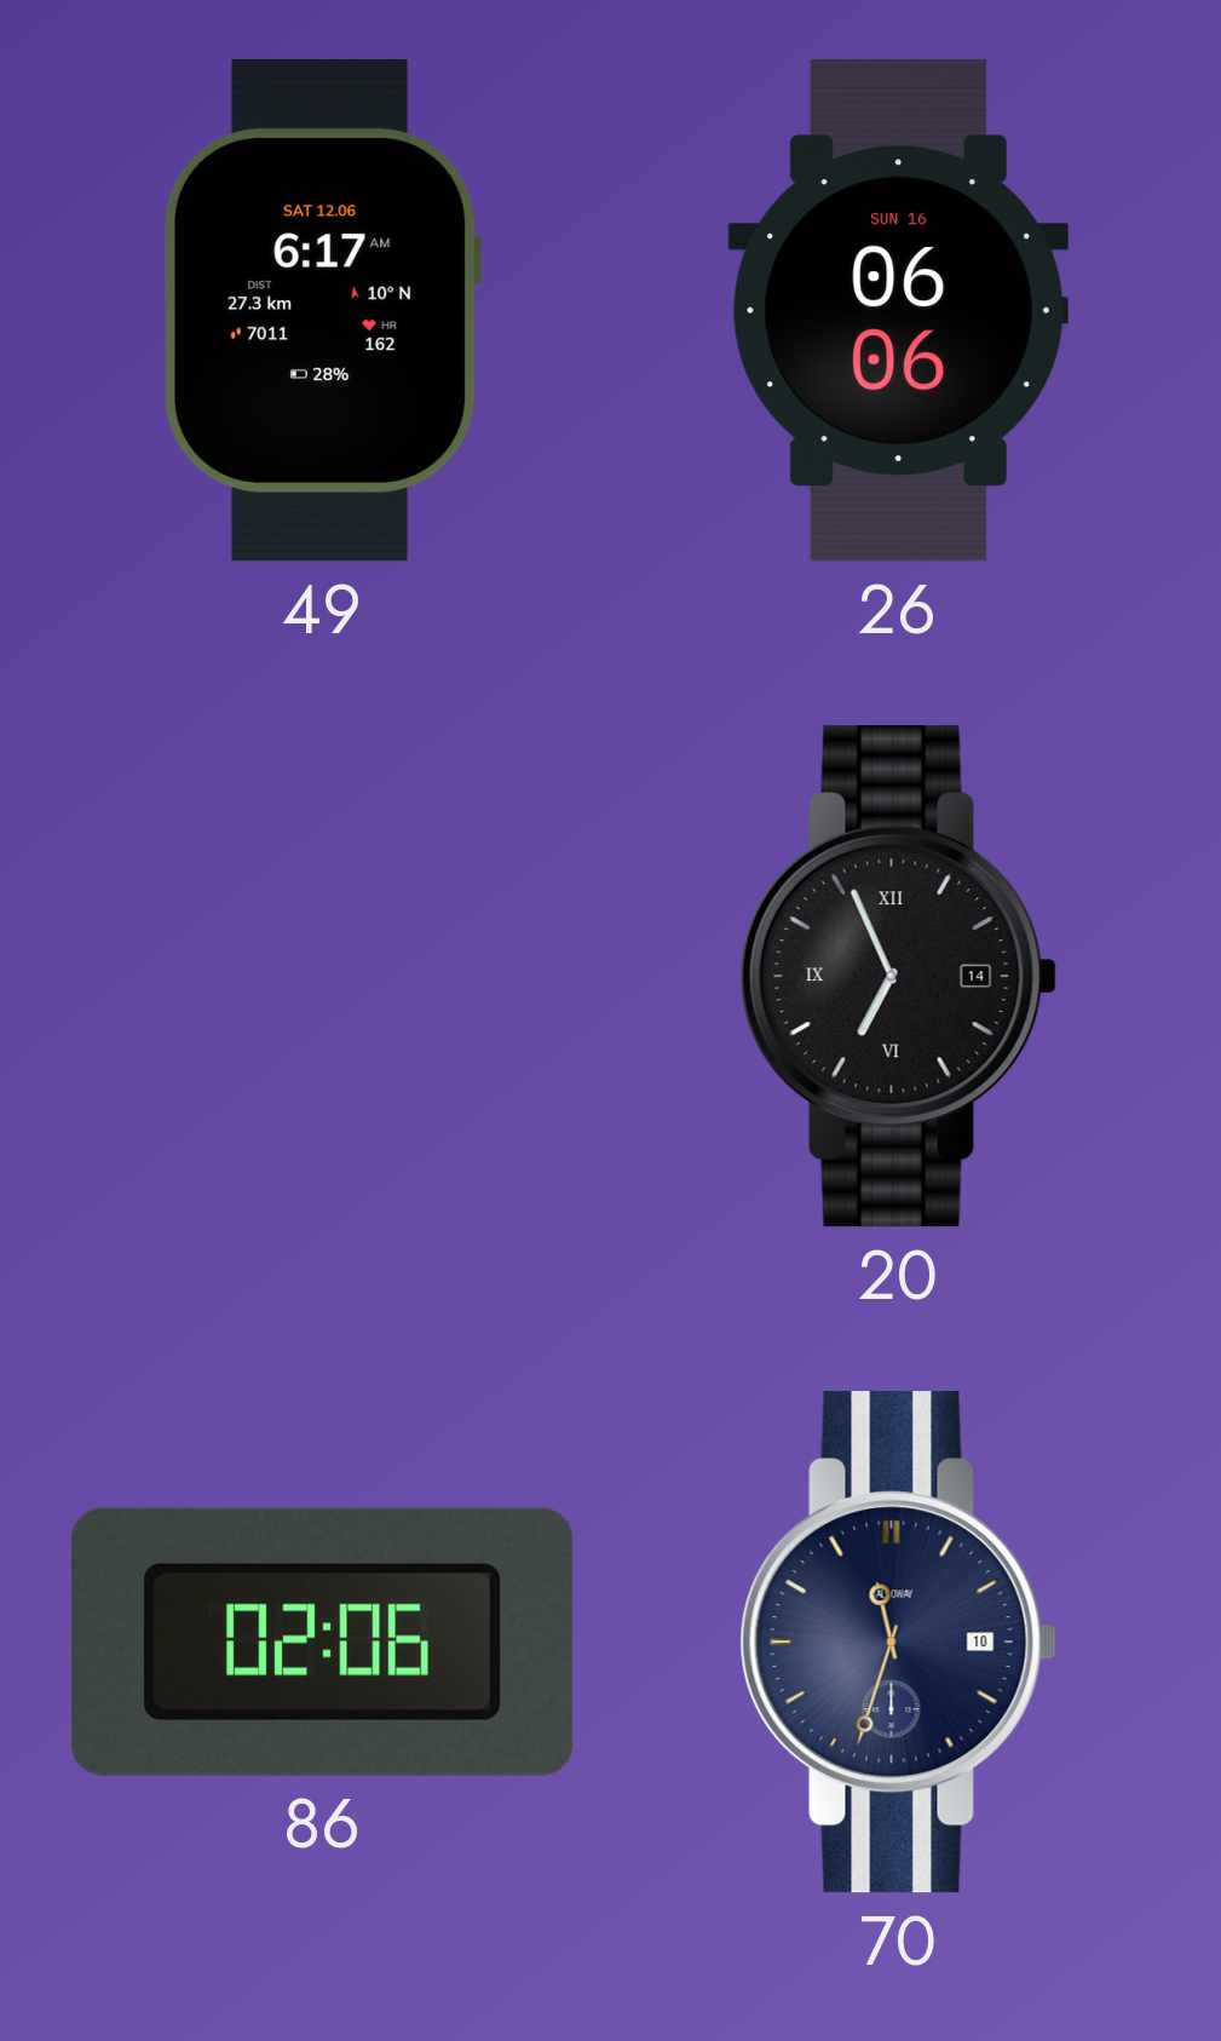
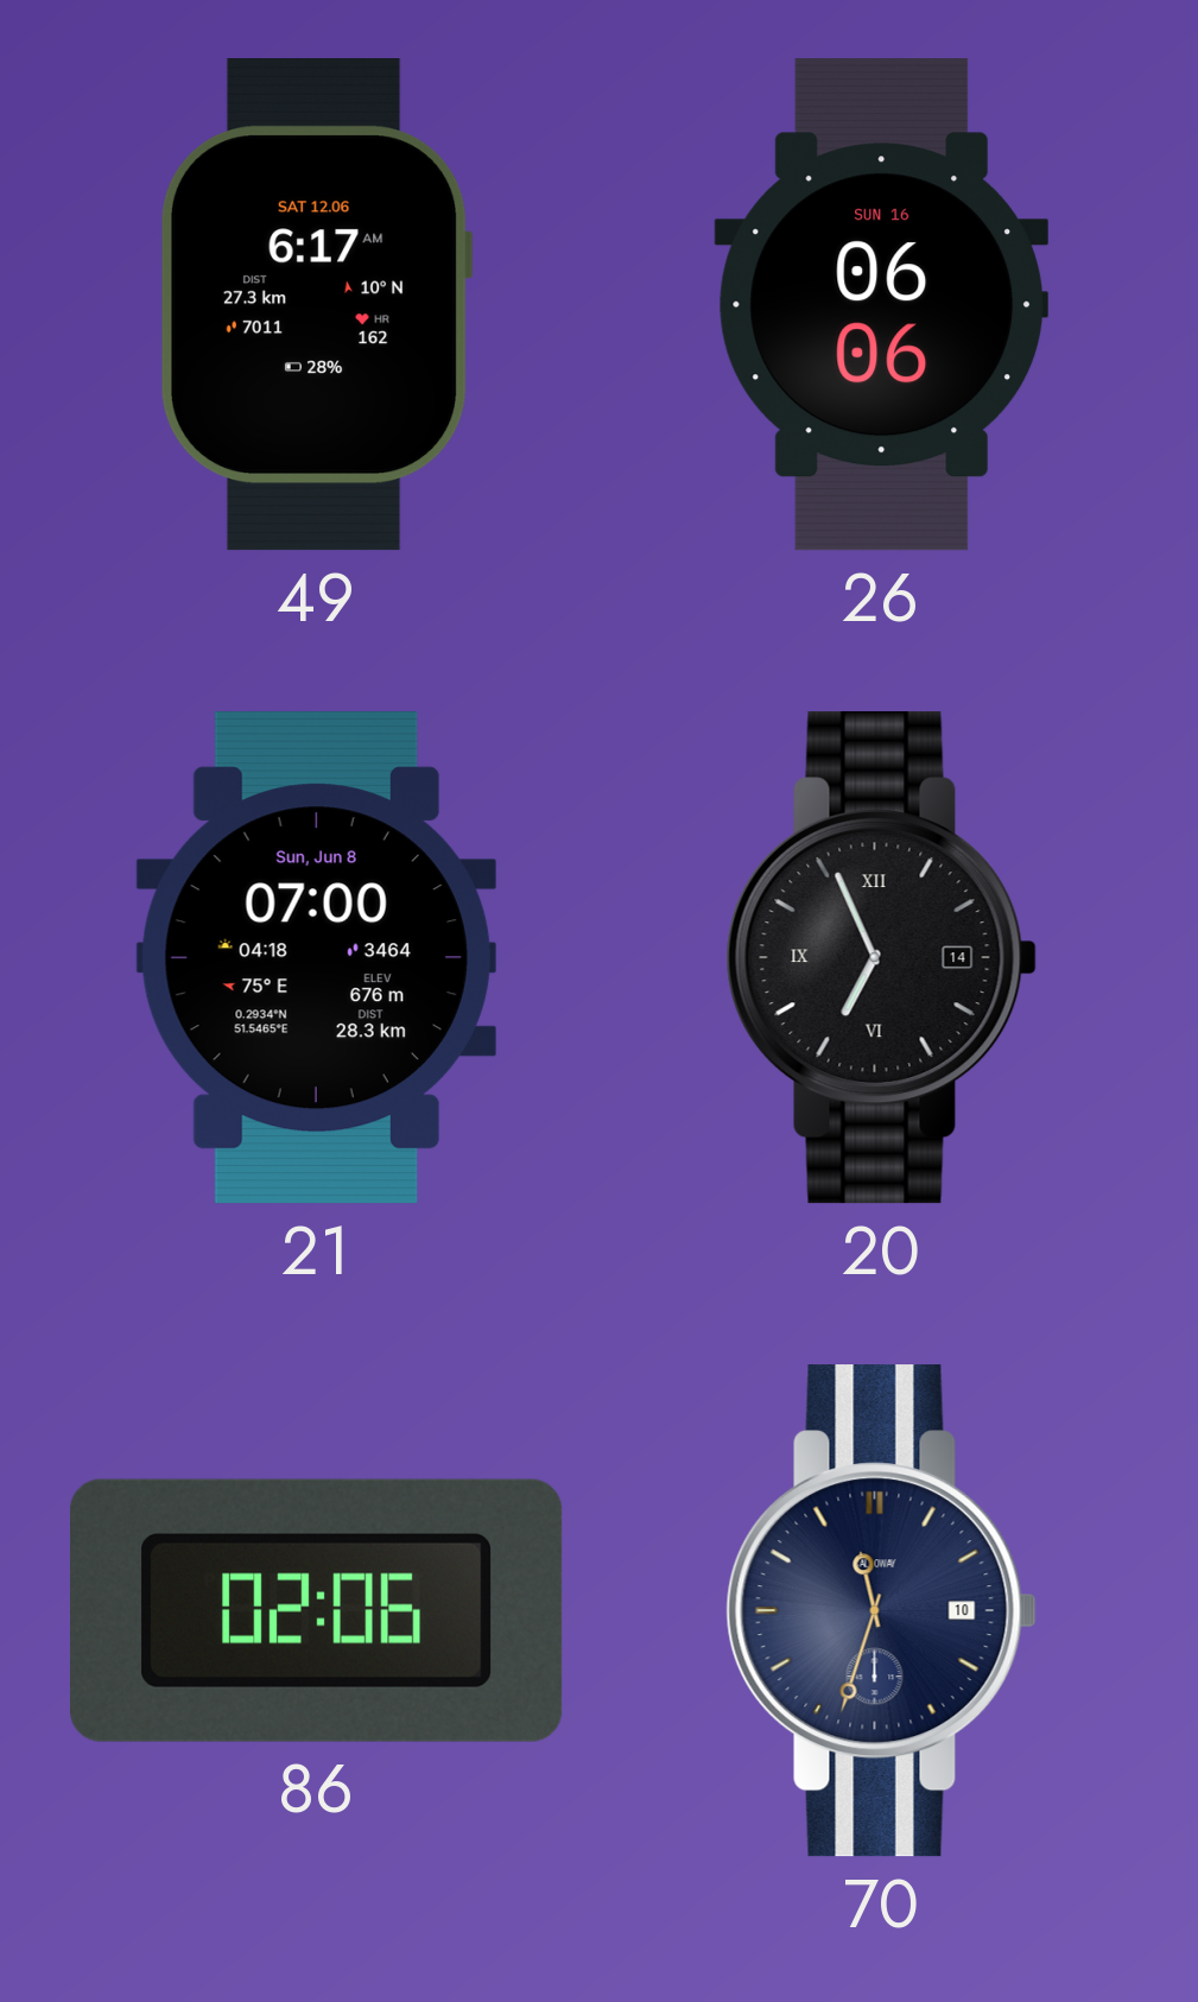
21: none -> 07:00
